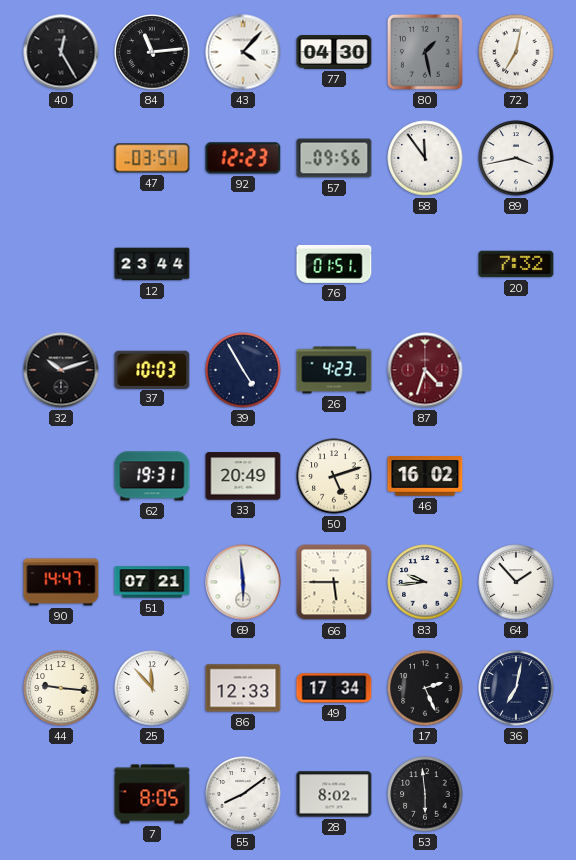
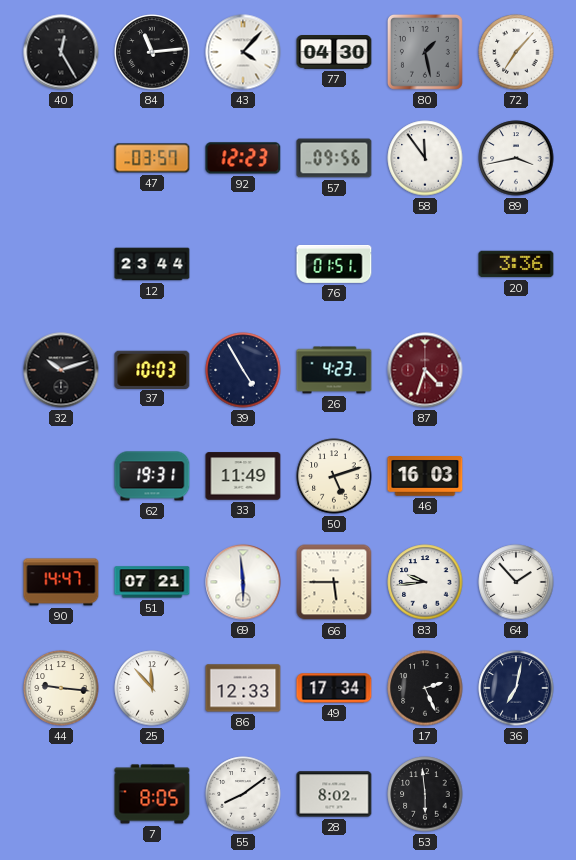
72: 7:02 -> 7:07
20: 7:32 -> 3:36
33: 20:49 -> 11:49
46: 16:02 -> 16:03
